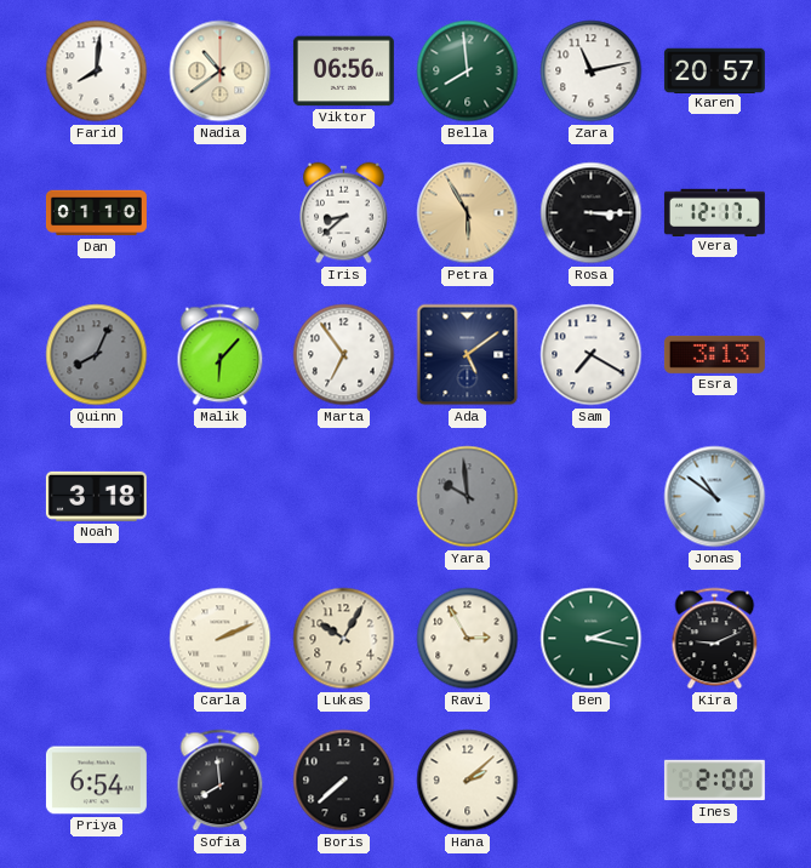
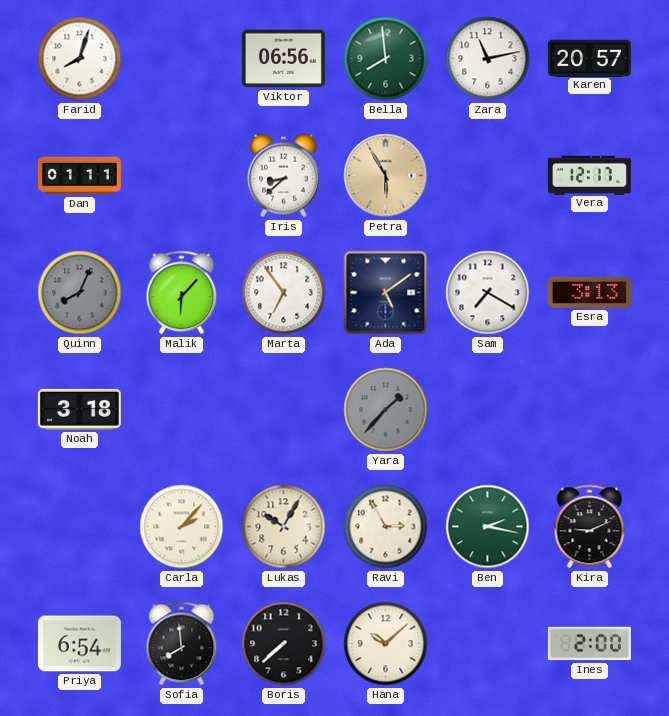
Farid: 8:01 -> 8:03
Nadia: 10:39 -> none
Dan: 01:10 -> 01:11
Rosa: 3:15 -> none
Yara: 9:59 -> 1:37
Jonas: 10:51 -> none
Carla: 2:11 -> 2:07
Hana: 2:08 -> 10:08
